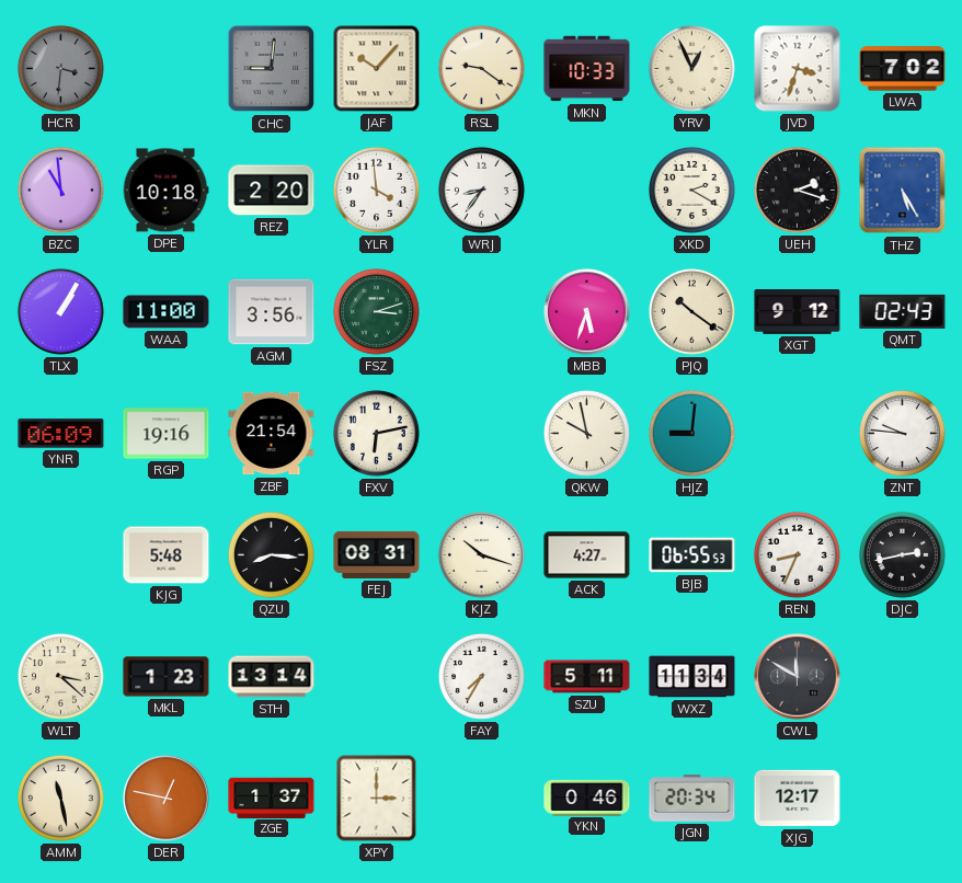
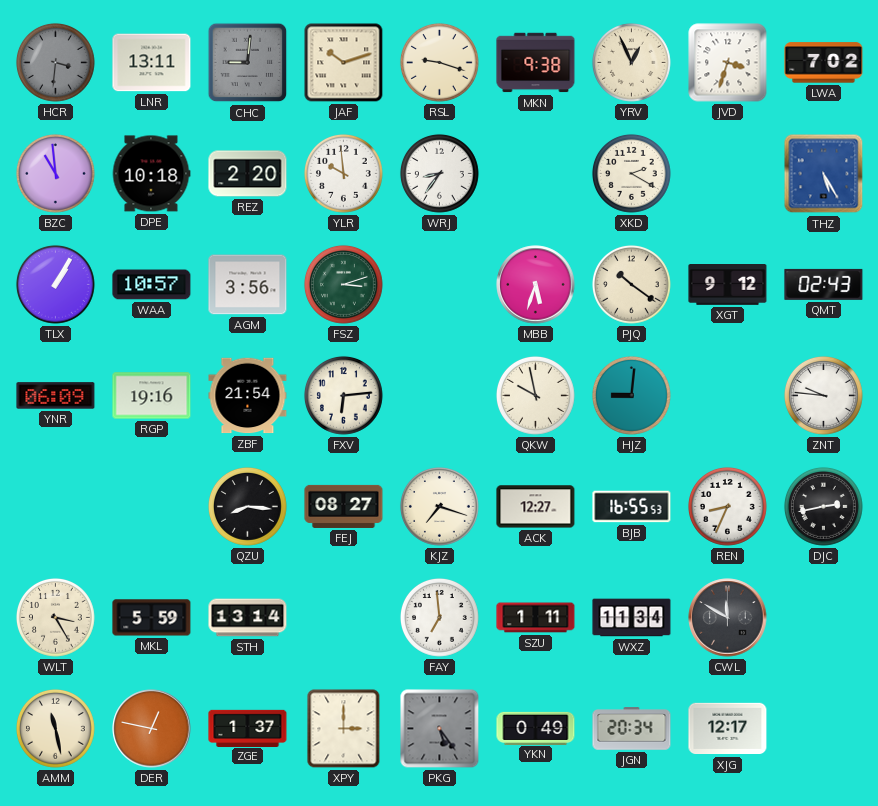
LNR: none -> 13:11
JAF: 10:07 -> 10:12
RSL: 9:21 -> 9:18
MKN: 10:33 -> 9:38
YLR: 3:59 -> 9:59
UEH: 2:18 -> none
WAA: 11:00 -> 10:57
FXV: 6:13 -> 6:14
KJG: 5:48 -> none
FEJ: 08:31 -> 08:27
KJZ: 10:18 -> 7:18
ACK: 4:27 -> 12:27
BJB: 06:55 -> 16:55
WLT: 3:22 -> 3:25
MKL: 1:23 -> 5:59
FAY: 7:35 -> 6:59
SZU: 5:11 -> 1:11
PKG: none -> 5:24
YKN: 0:46 -> 0:49
